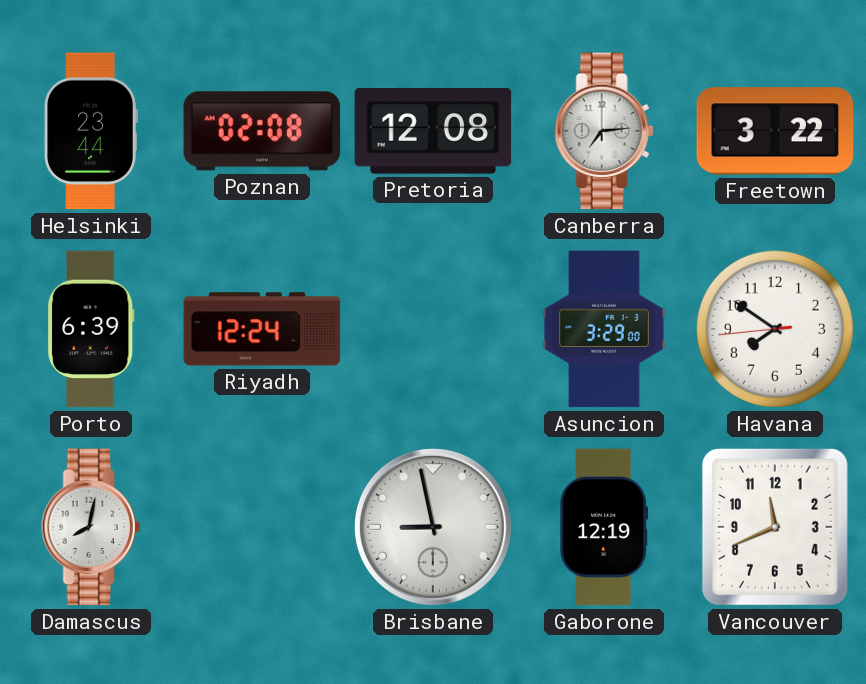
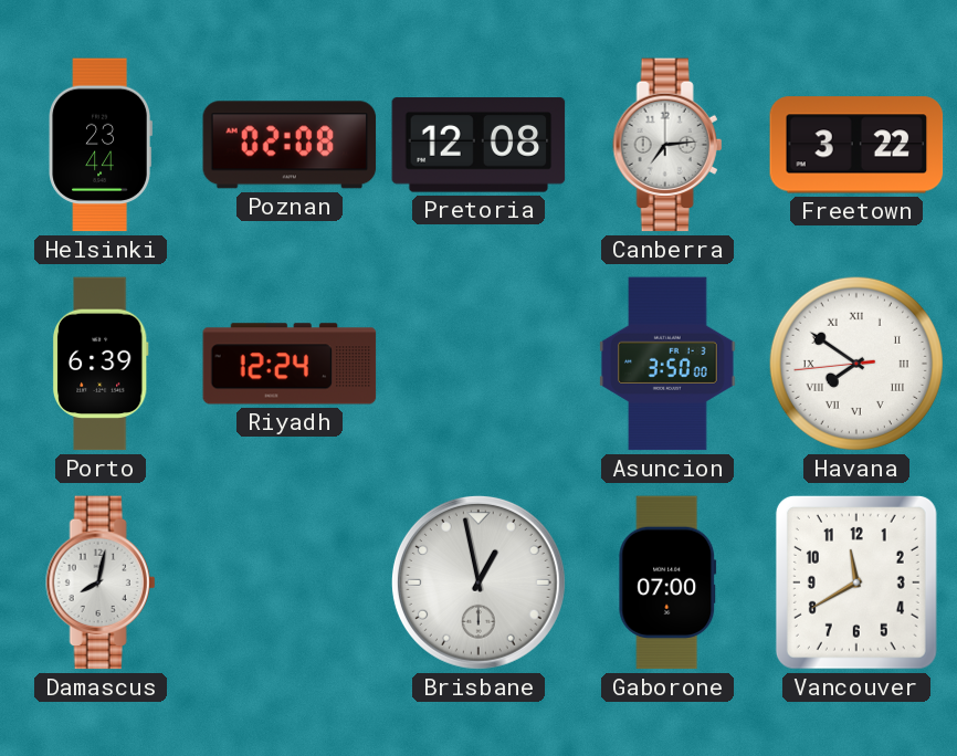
Asuncion: 3:29 -> 3:50
Havana numerals: Arabic -> Roman
Brisbane: 8:58 -> 12:58
Gaborone: 12:19 -> 07:00
Vancouver: 11:41 -> 11:40
